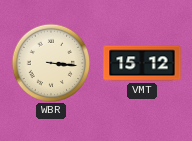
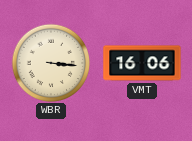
VMT: 15:12 -> 16:06
